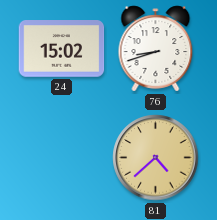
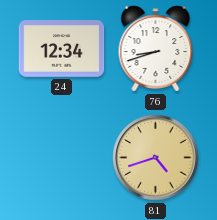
24: 15:02 -> 12:34
81: 4:38 -> 4:42
